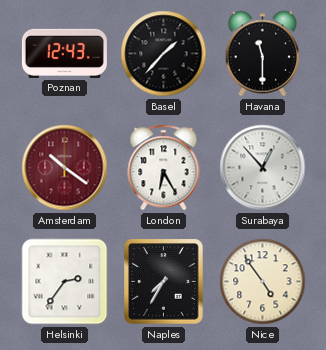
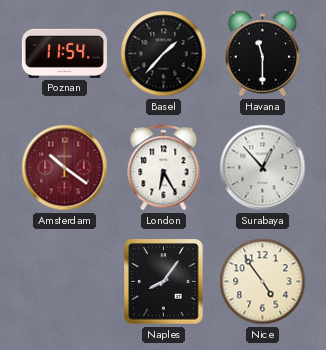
Poznan: 12:43 -> 11:54
Helsinki: 2:36 -> none
Naples: 7:35 -> 8:06
